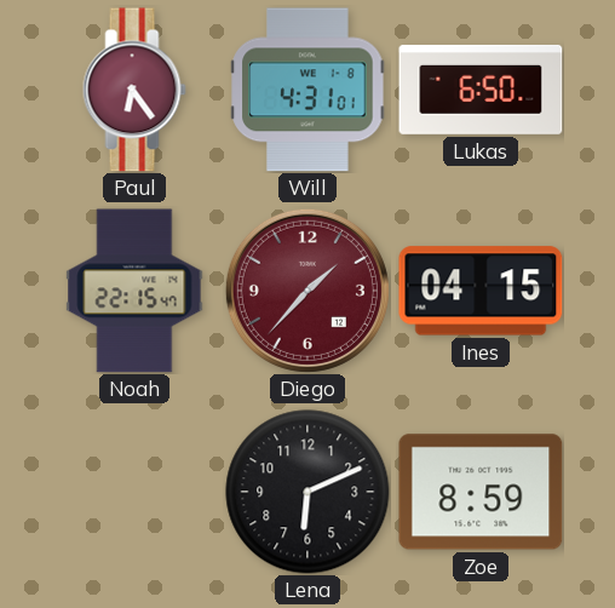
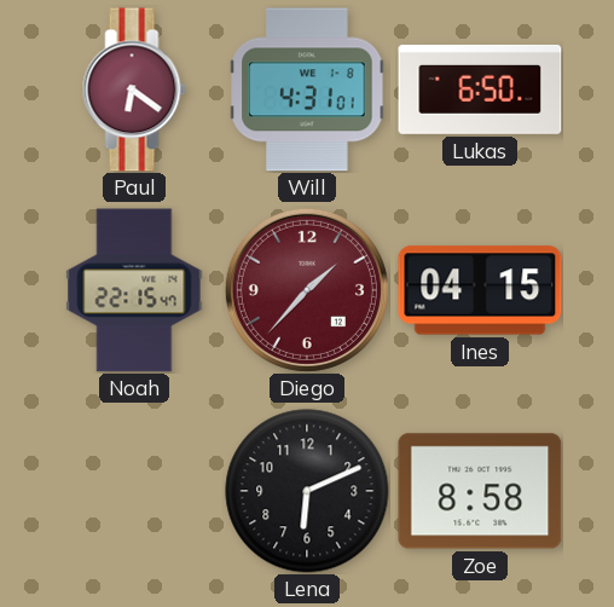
Paul: 6:24 -> 6:21
Zoe: 8:59 -> 8:58
